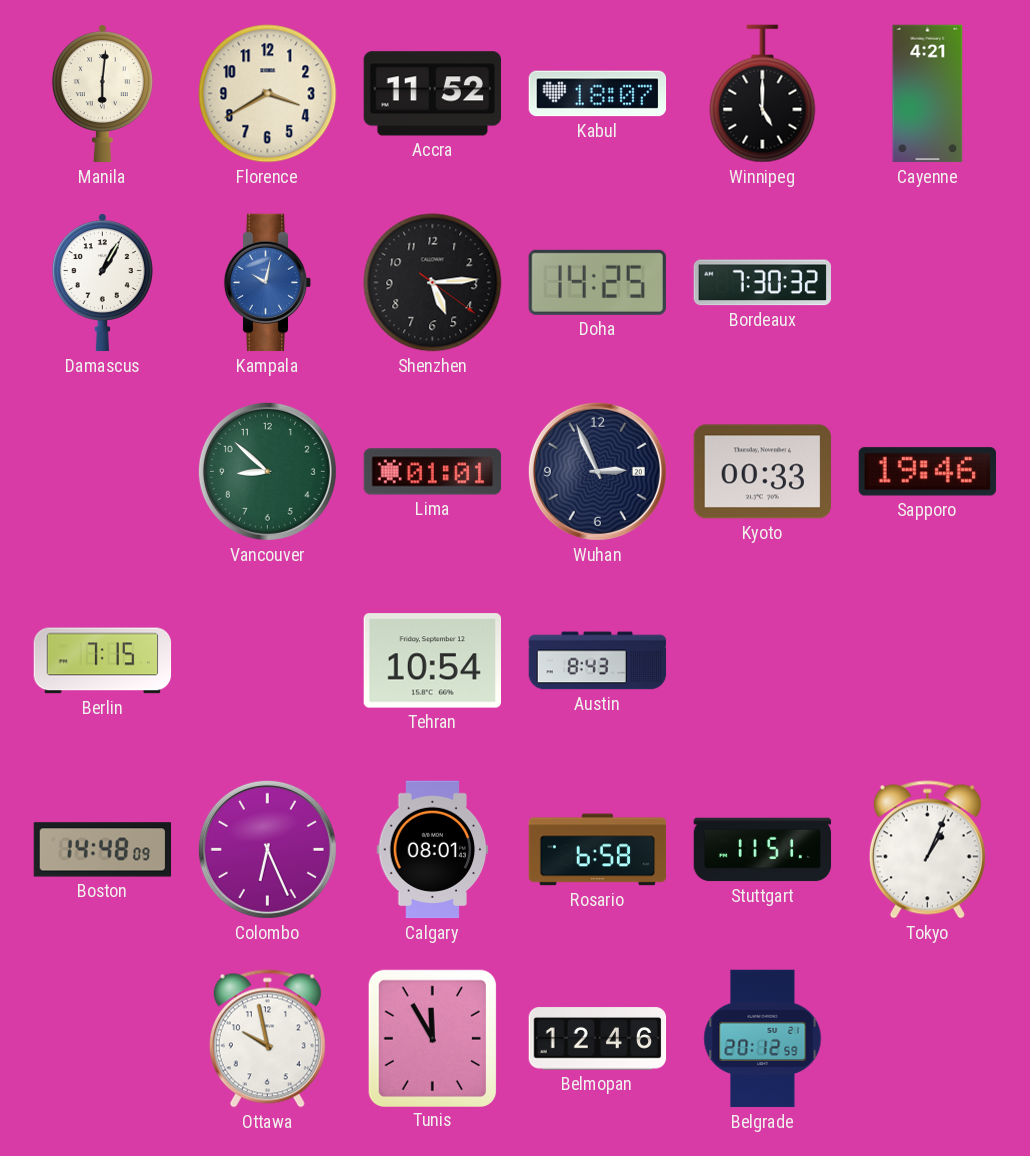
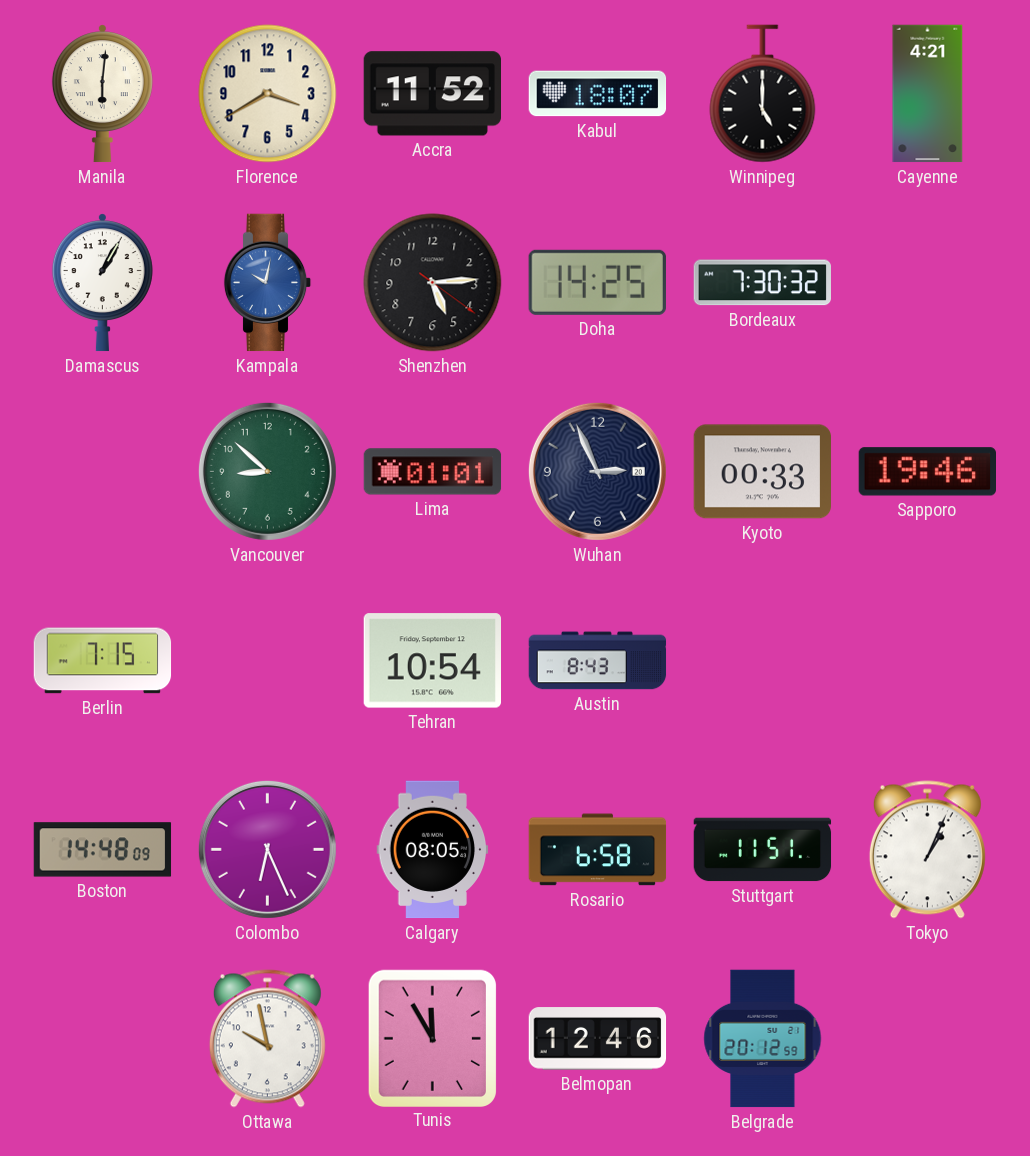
Calgary: 08:01 -> 08:05
